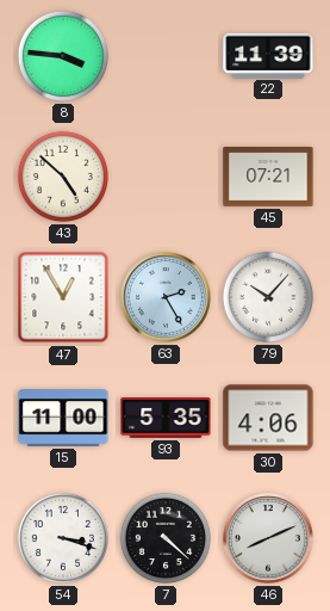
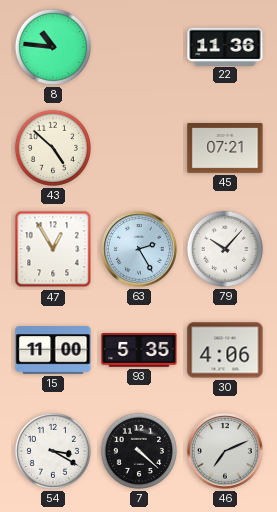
8: 3:46 -> 10:46
22: 11:39 -> 11:36
54: 3:18 -> 3:20
46: 8:11 -> 7:11
